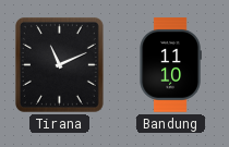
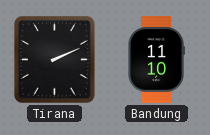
Tirana: 11:11 -> 2:11
